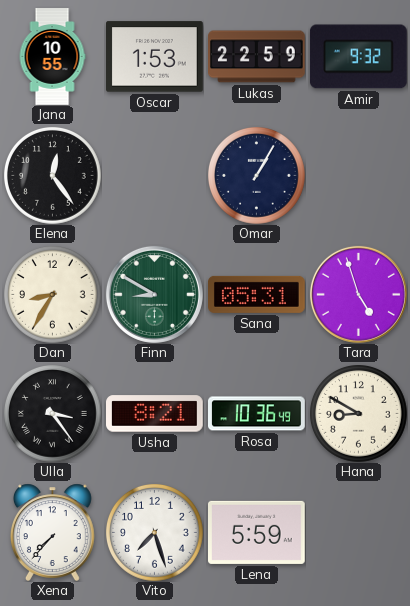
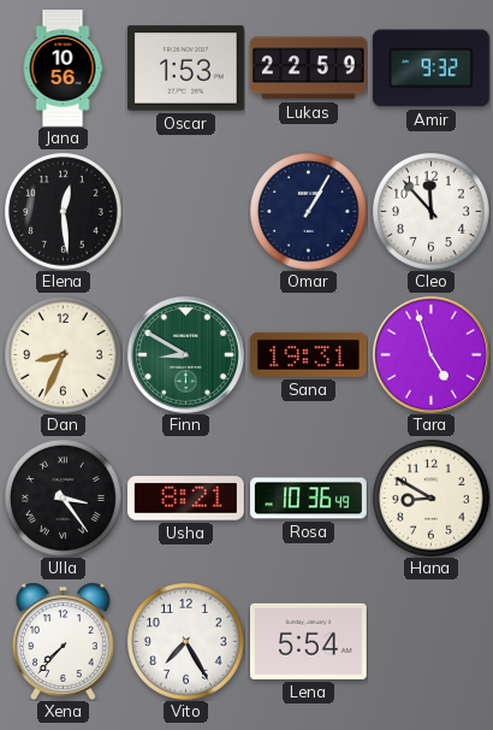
Jana: 10:55 -> 10:56
Elena: 12:24 -> 12:29
Cleo: none -> 11:53
Dan: 8:35 -> 8:34
Sana: 05:31 -> 19:31
Vito: 7:27 -> 7:25
Lena: 5:59 -> 5:54
